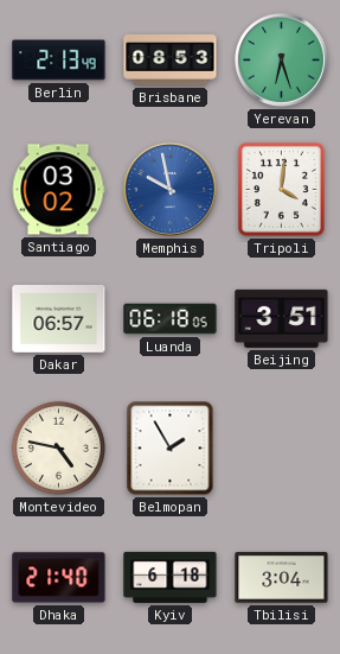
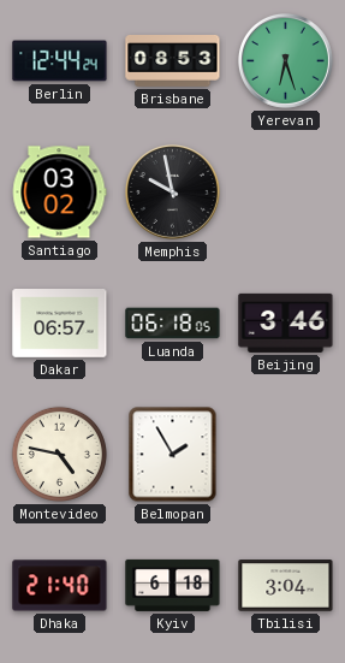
Berlin: 2:13 -> 12:44
Memphis dial: blue -> black
Tripoli: 4:01 -> none
Beijing: 3:51 -> 3:46
